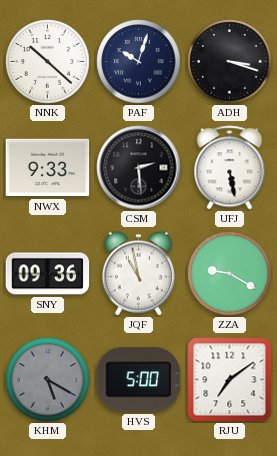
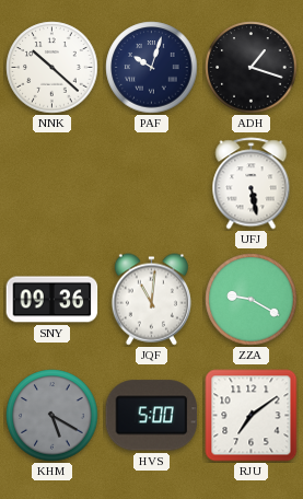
ADH: 3:18 -> 1:18
NWX: 9:33 -> none
CSM: 2:29 -> none
JQF: 10:58 -> 11:01
